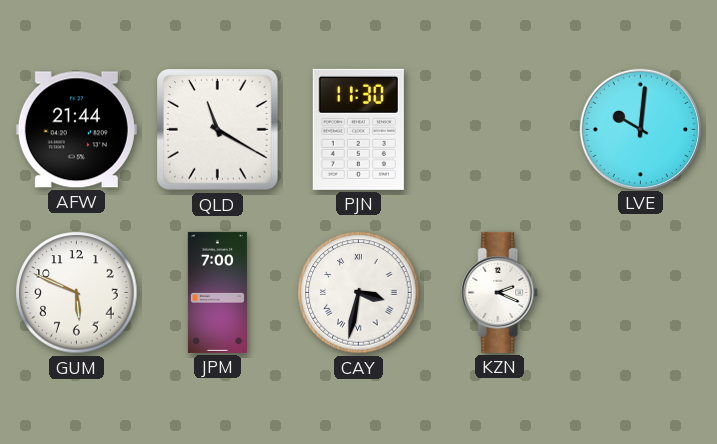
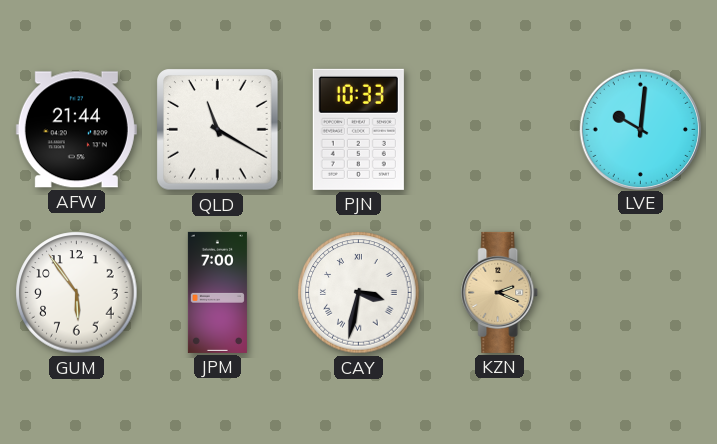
PJN: 11:30 -> 10:33
GUM: 5:49 -> 5:54
KZN dial: white -> champagne
